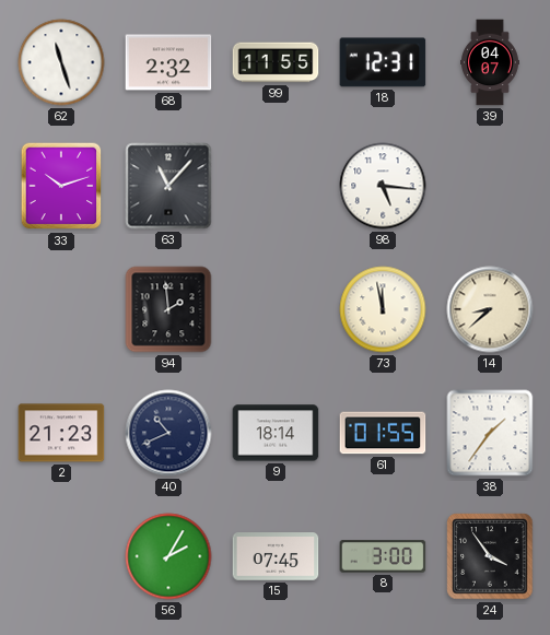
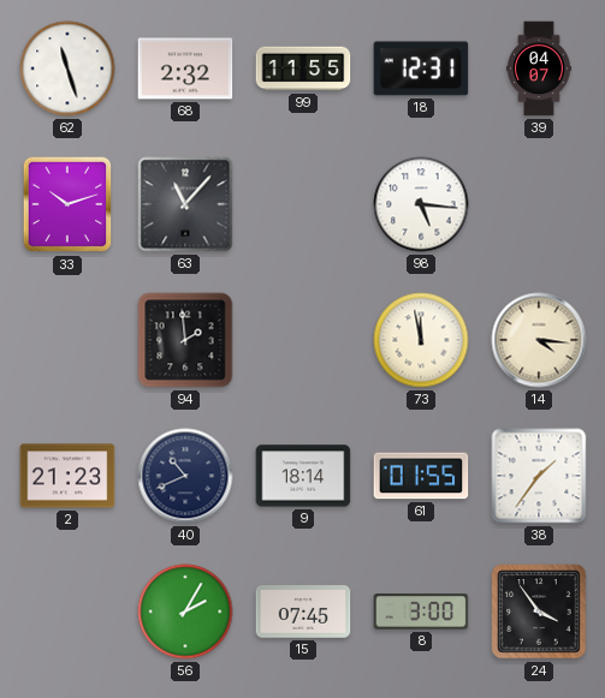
14: 8:38 -> 4:16
